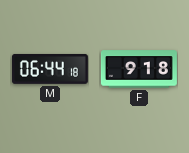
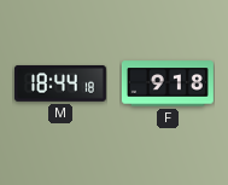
M: 06:44 -> 18:44
